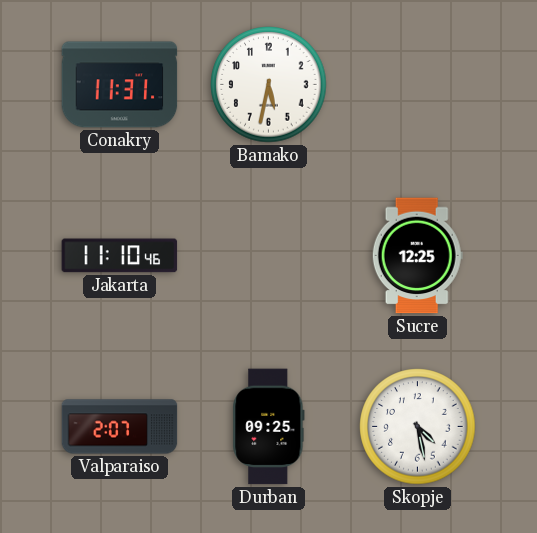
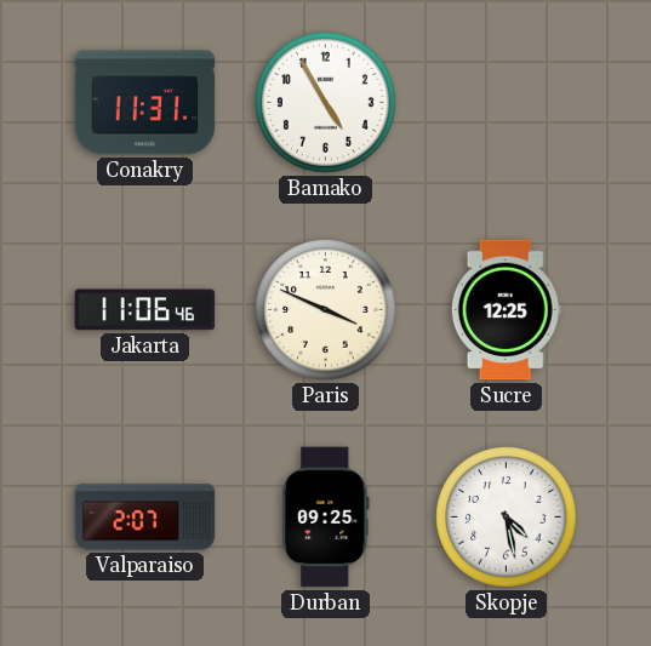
Bamako: 5:32 -> 4:55
Jakarta: 11:10 -> 11:06
Paris: none -> 3:49
